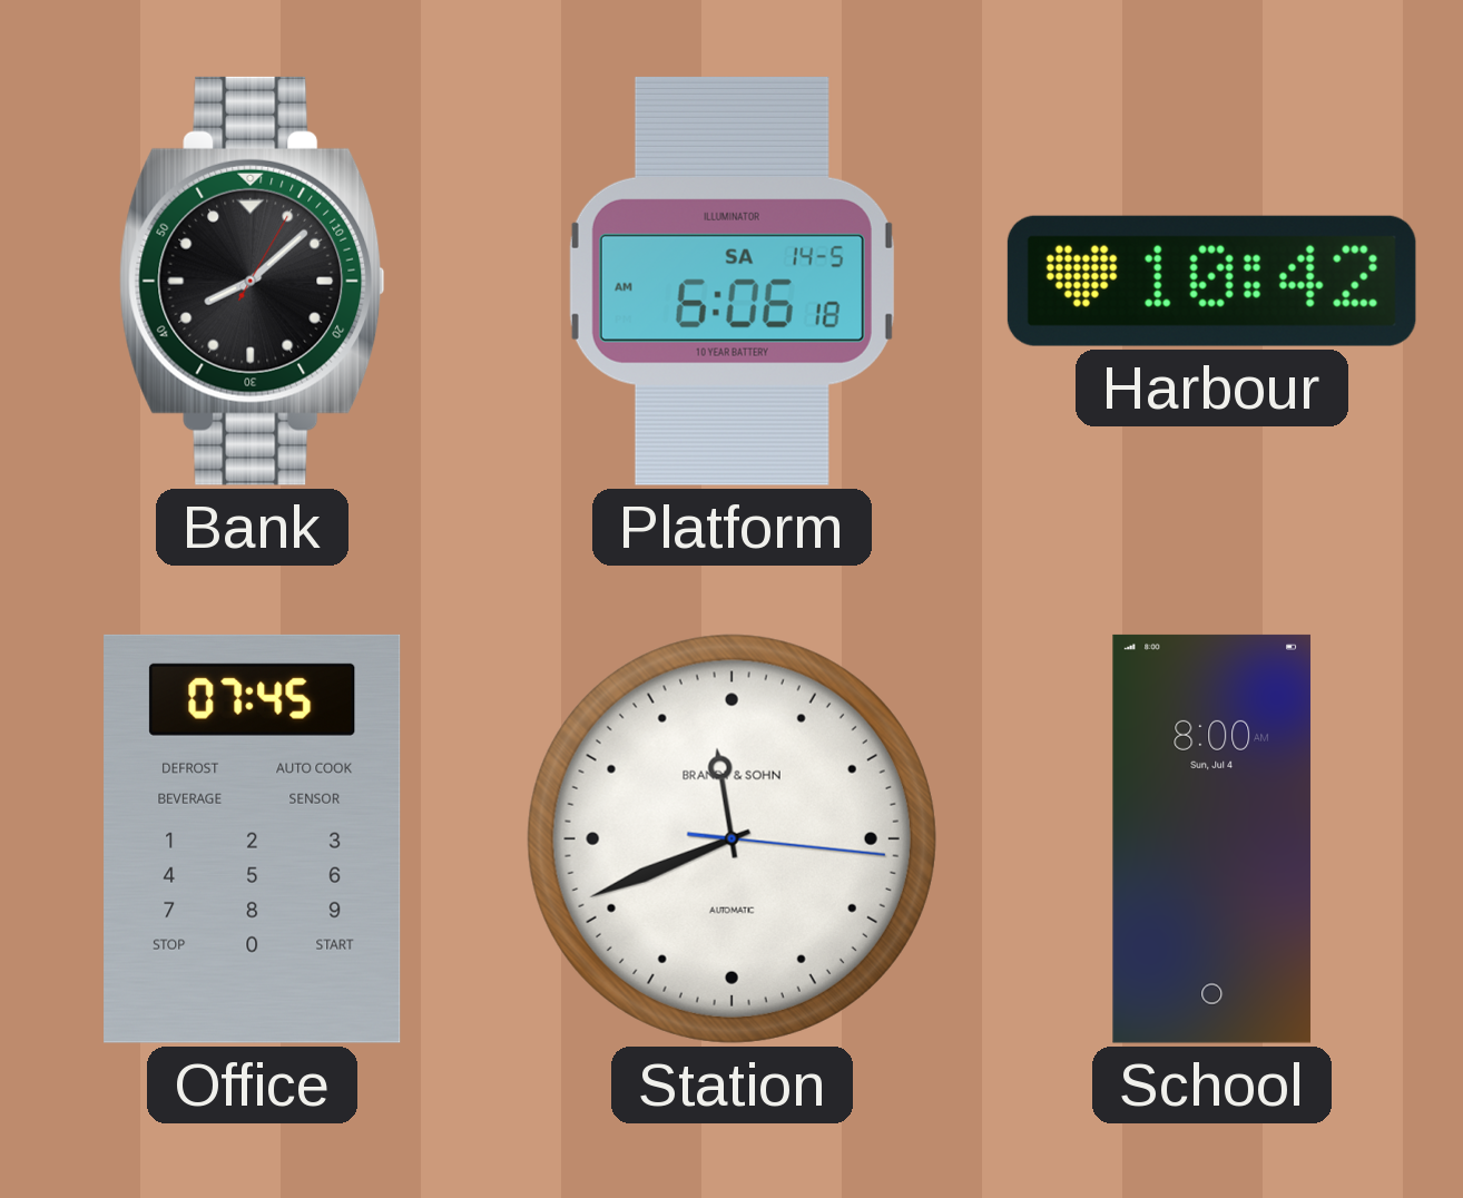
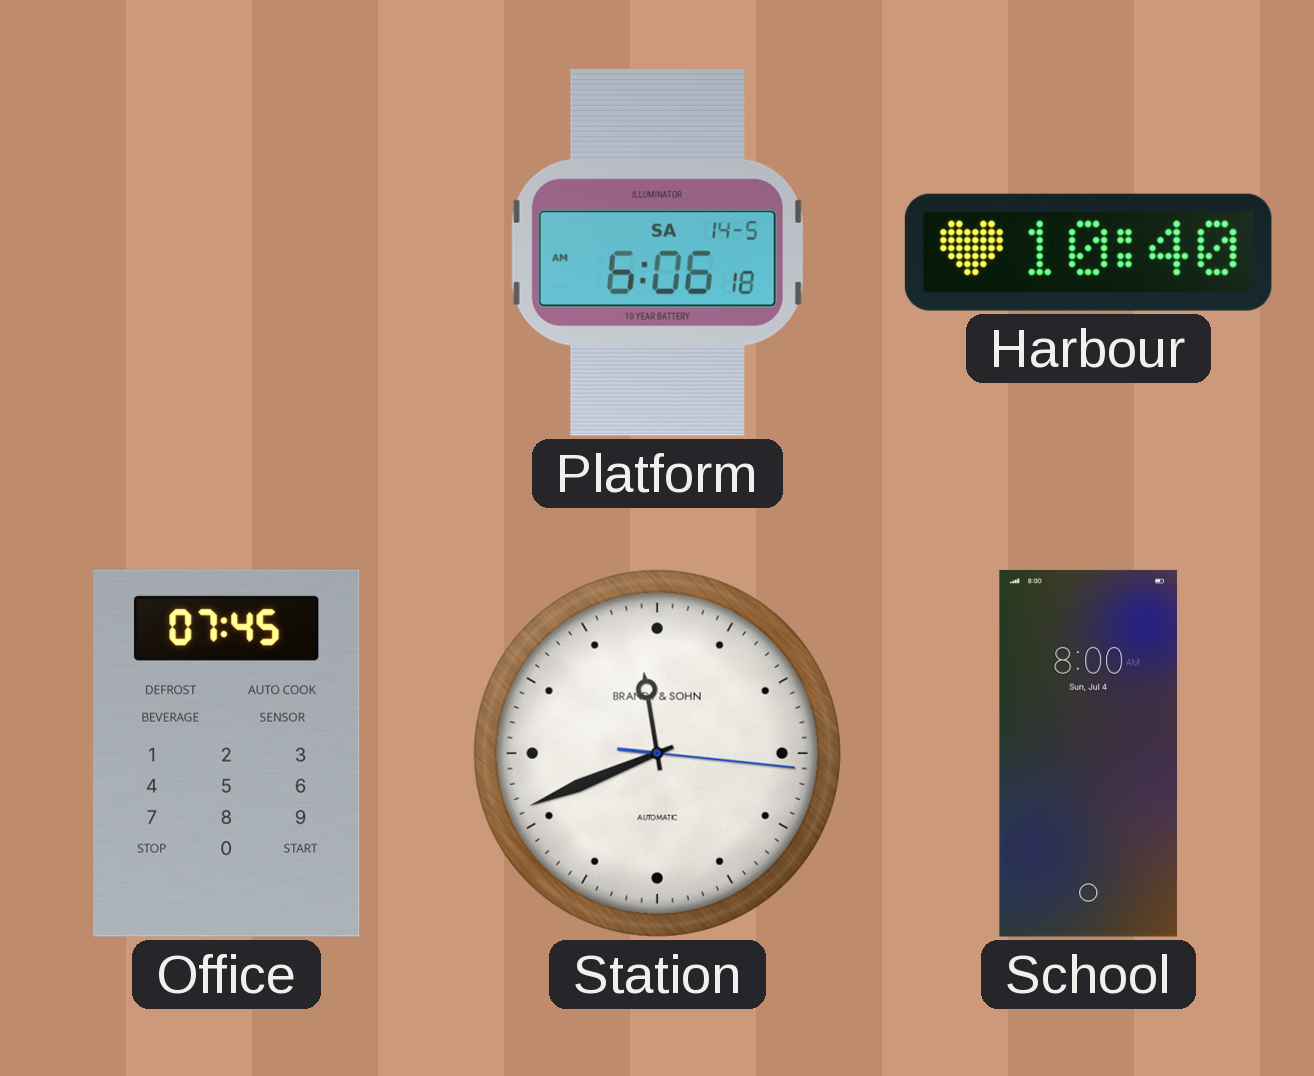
Bank: 8:08 -> none
Harbour: 10:42 -> 10:40
